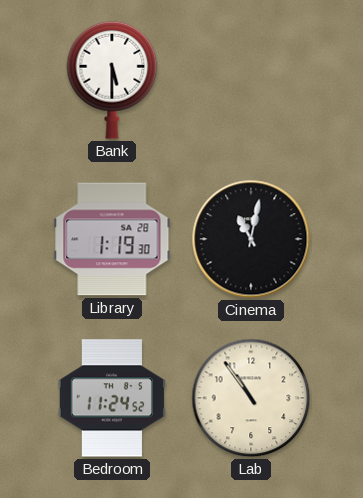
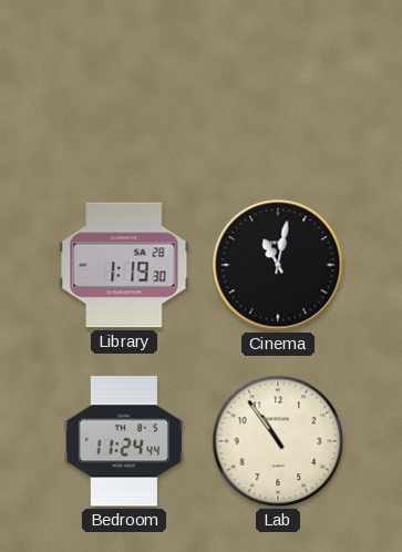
Bank: 5:30 -> none
Bedroom: 11:24:52 -> 11:24:44
